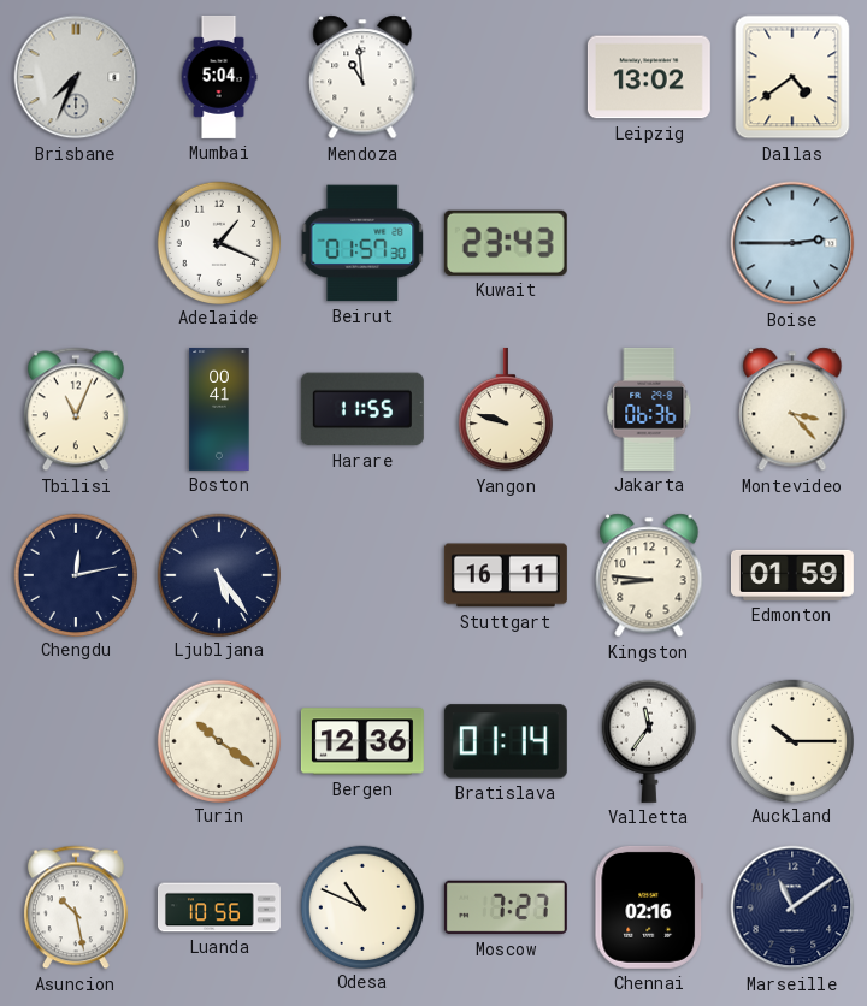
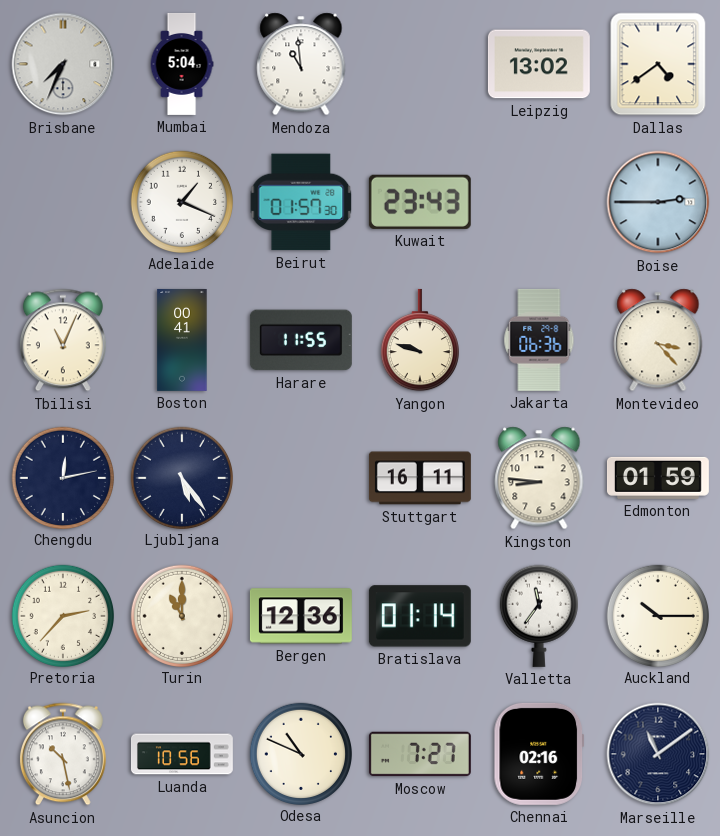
Pretoria: none -> 2:37
Turin: 10:21 -> 11:00
